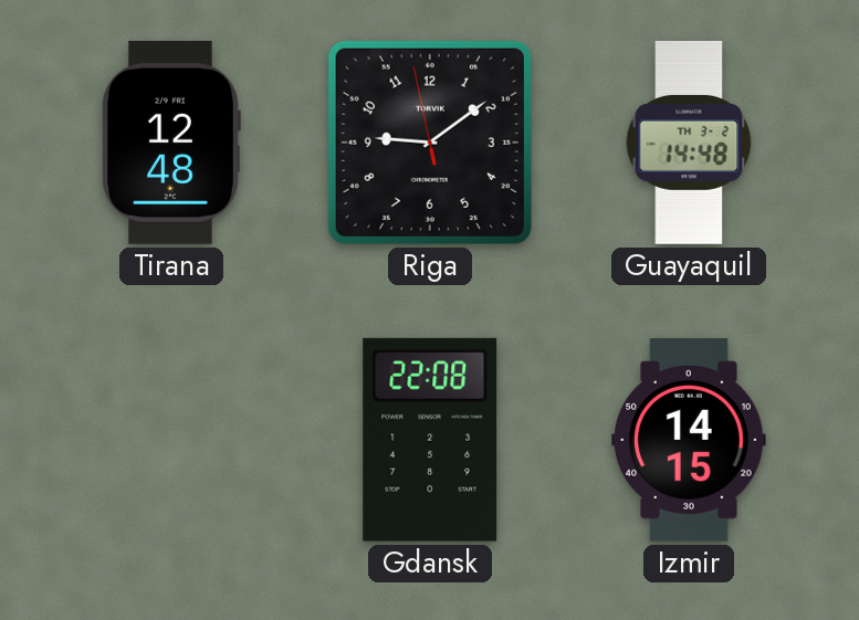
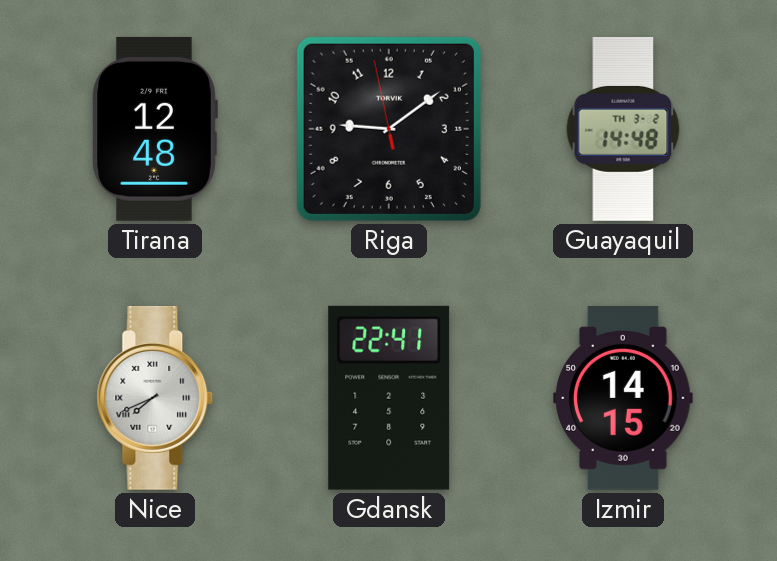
Nice: none -> 7:41
Gdansk: 22:08 -> 22:41
